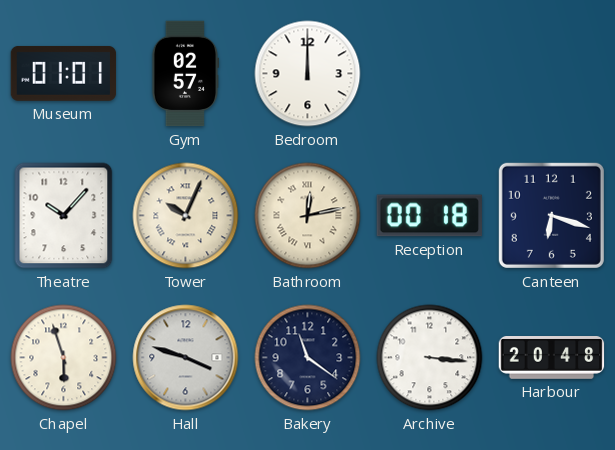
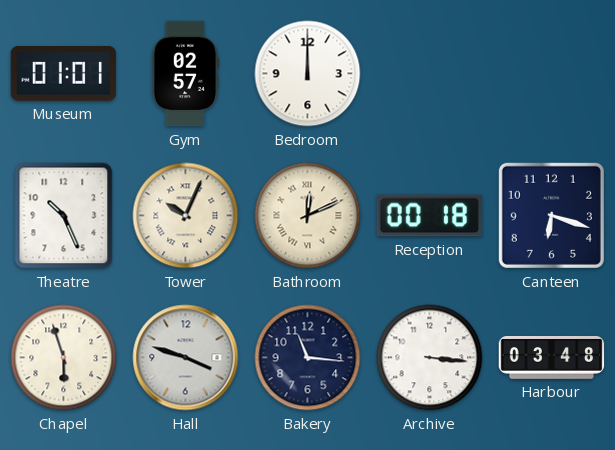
Theatre: 10:07 -> 10:26
Bathroom: 12:13 -> 12:11
Bakery: 11:21 -> 11:16
Harbour: 20:48 -> 03:48
